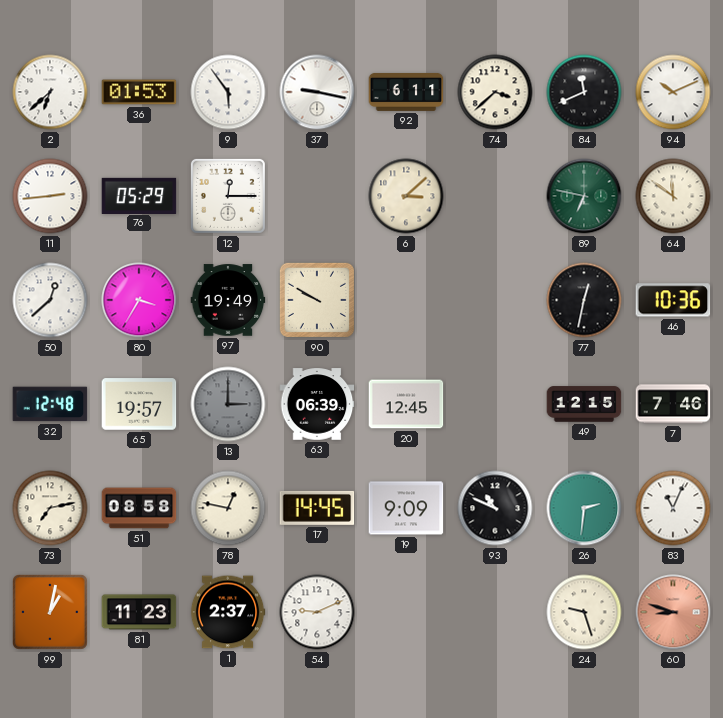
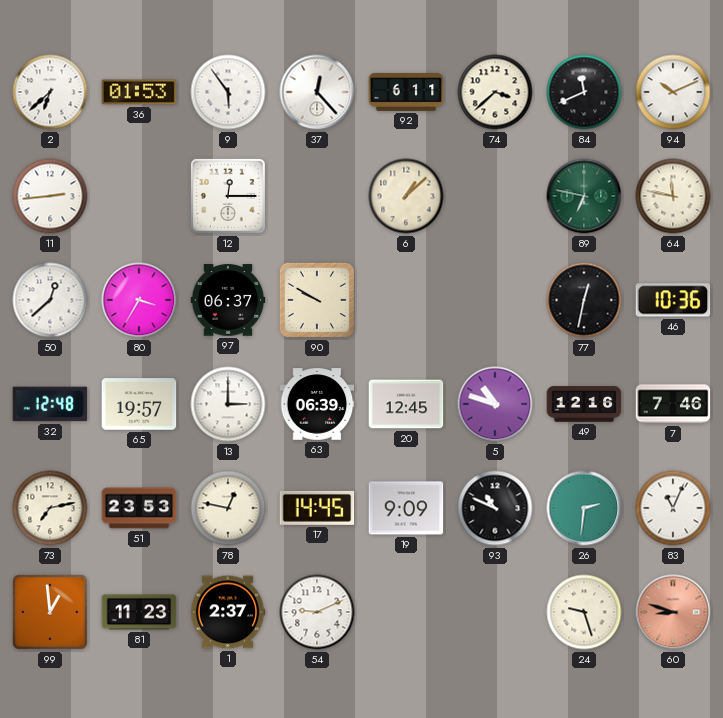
37: 9:17 -> 12:23
76: 05:29 -> none
6: 3:08 -> 1:08
64: 11:51 -> 11:47
97: 19:49 -> 06:37
13 dial: grey -> white
5: none -> 10:48
49: 12:15 -> 12:16
51: 08:58 -> 23:53
99: 1:02 -> 12:59
